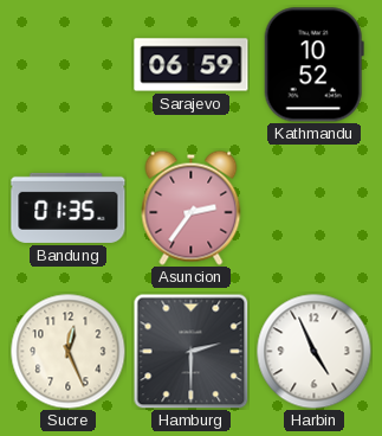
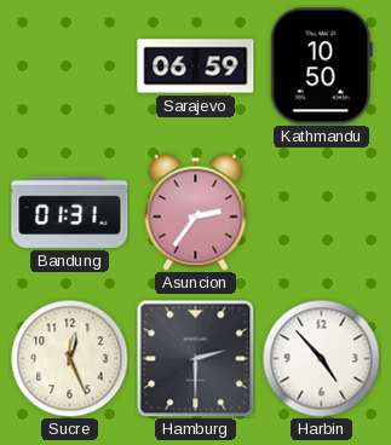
Kathmandu: 10:52 -> 10:50
Bandung: 01:35 -> 01:31
Harbin: 4:56 -> 4:53
